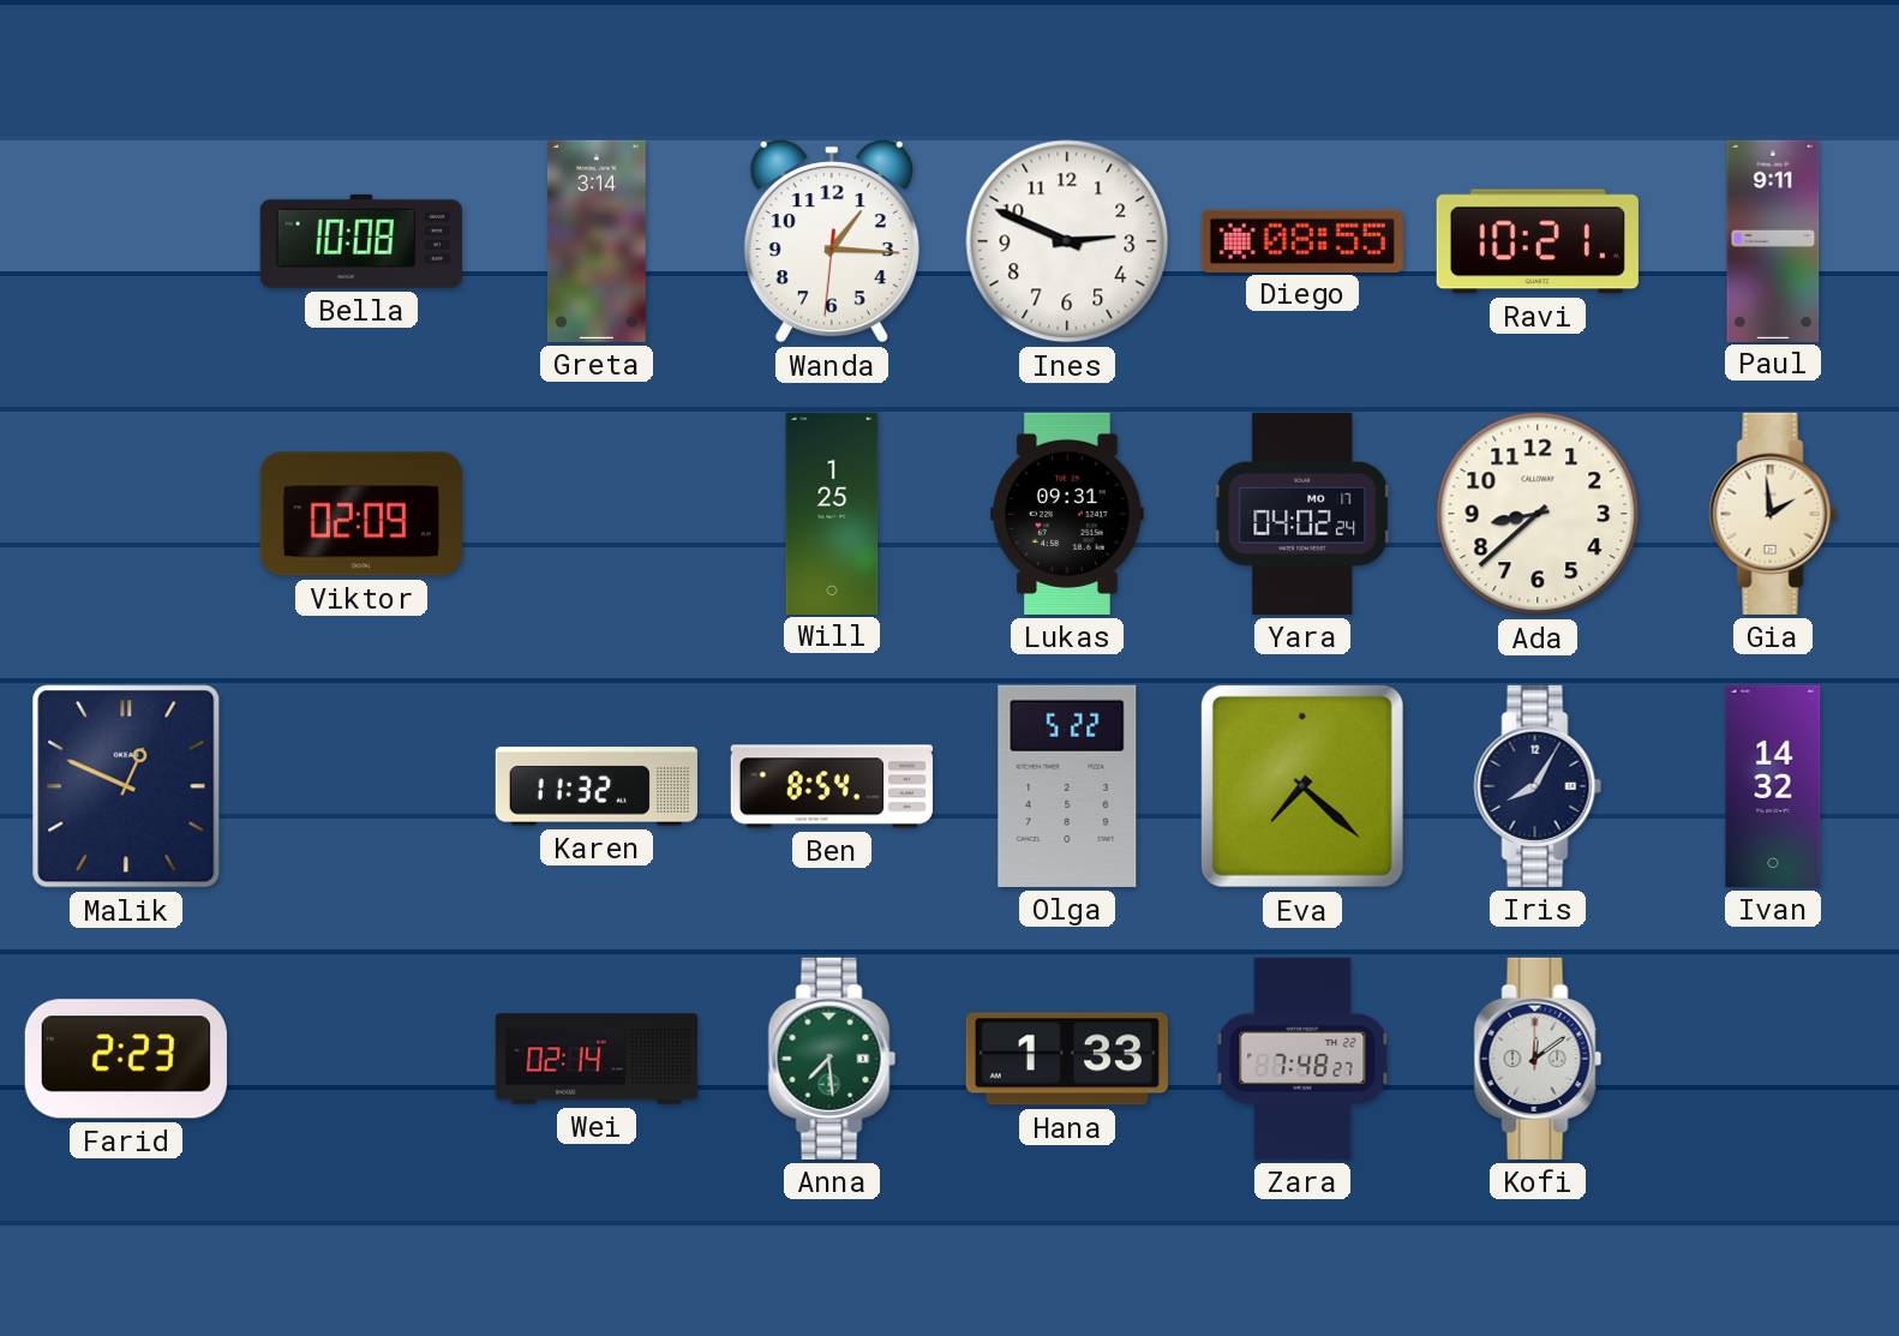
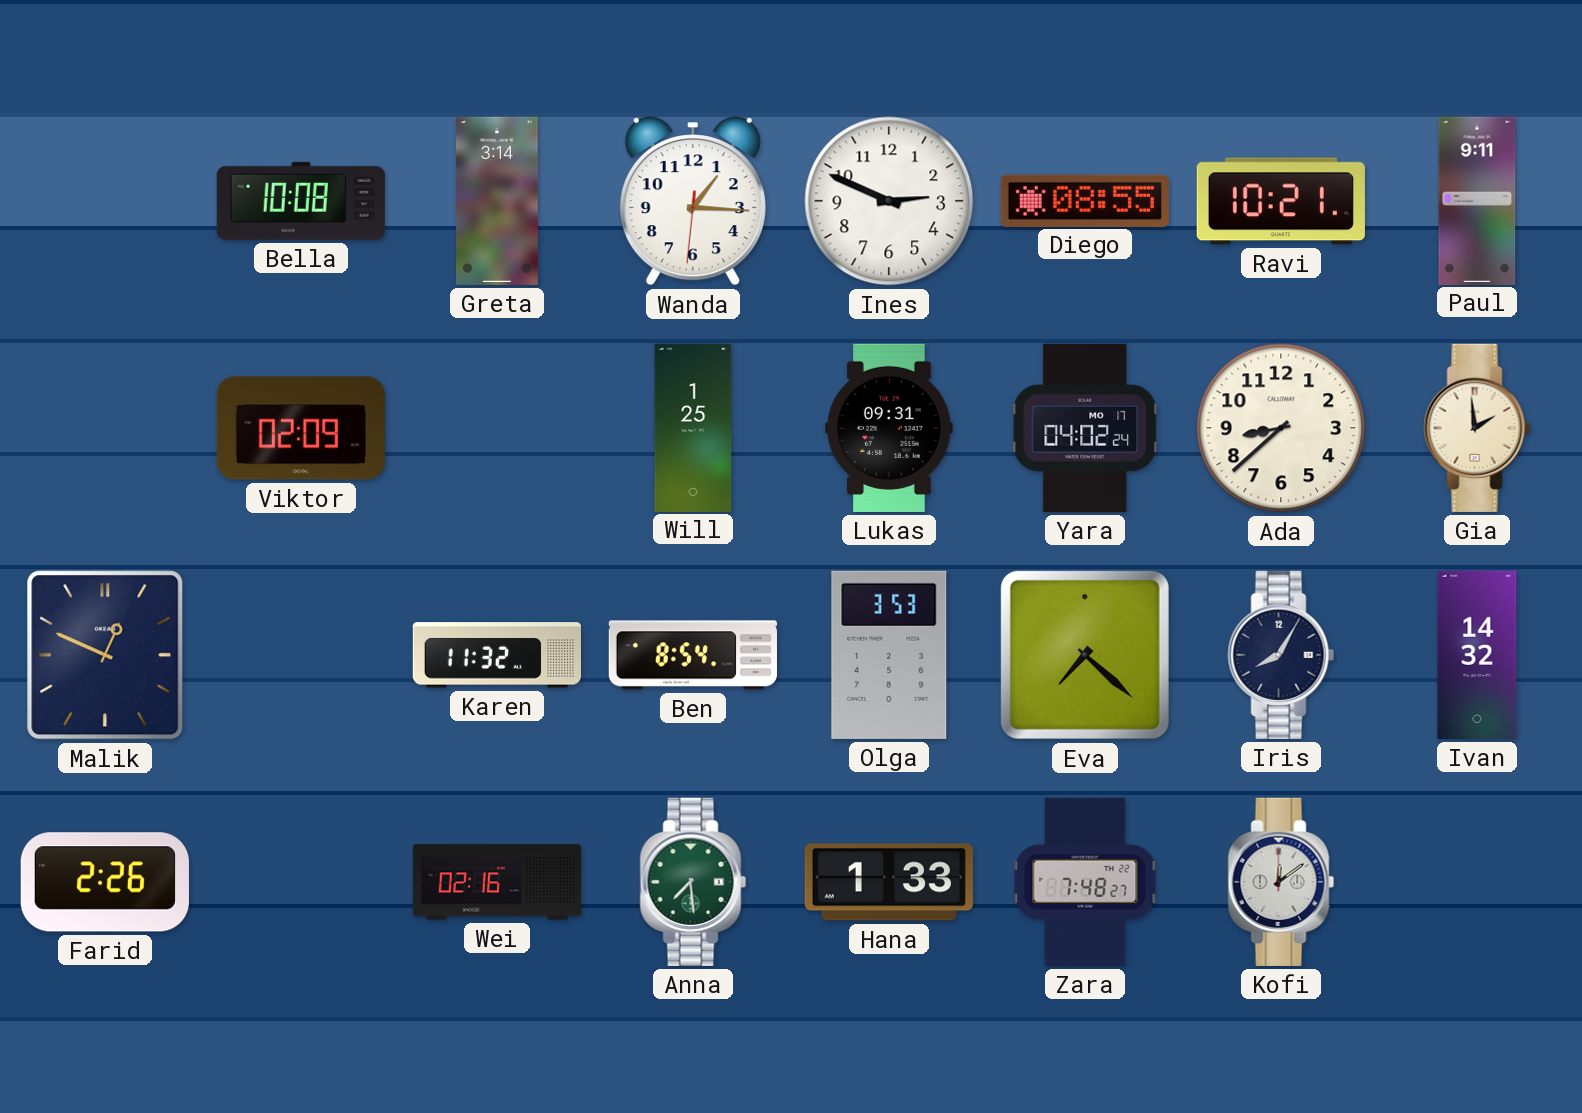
Olga: 5:22 -> 3:53
Farid: 2:23 -> 2:26
Wei: 02:14 -> 02:16
